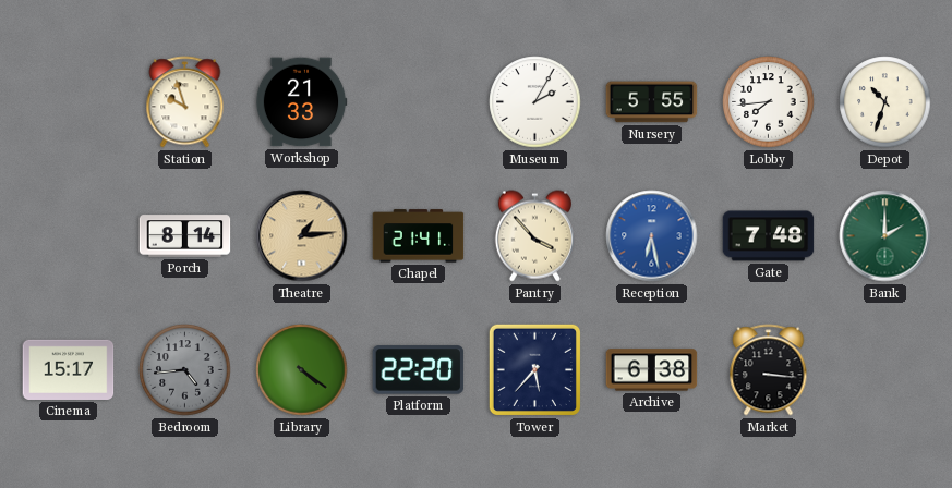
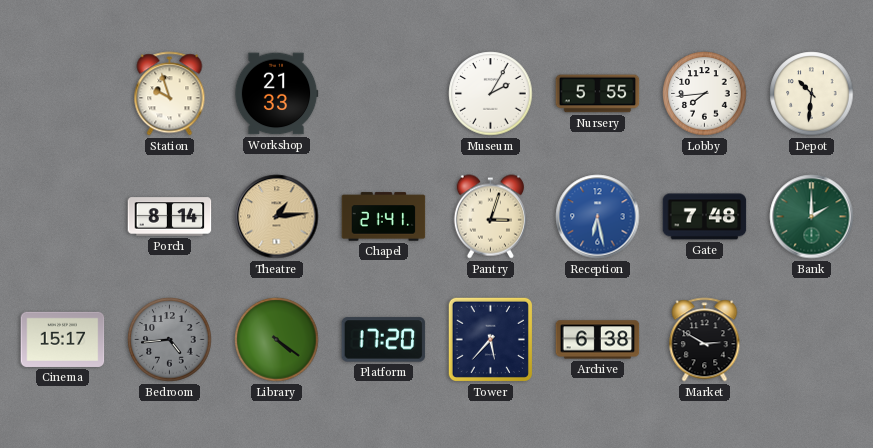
Depot: 10:33 -> 10:31
Pantry: 3:53 -> 3:03
Platform: 22:20 -> 17:20
Market: 3:16 -> 2:50
